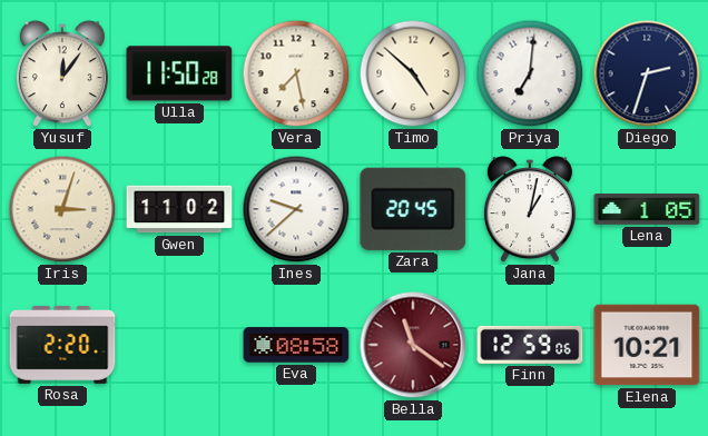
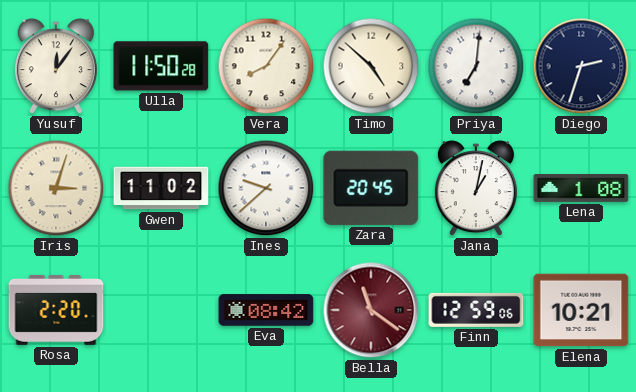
Vera: 7:28 -> 8:06
Lena: 1:05 -> 1:08
Eva: 08:58 -> 08:42
